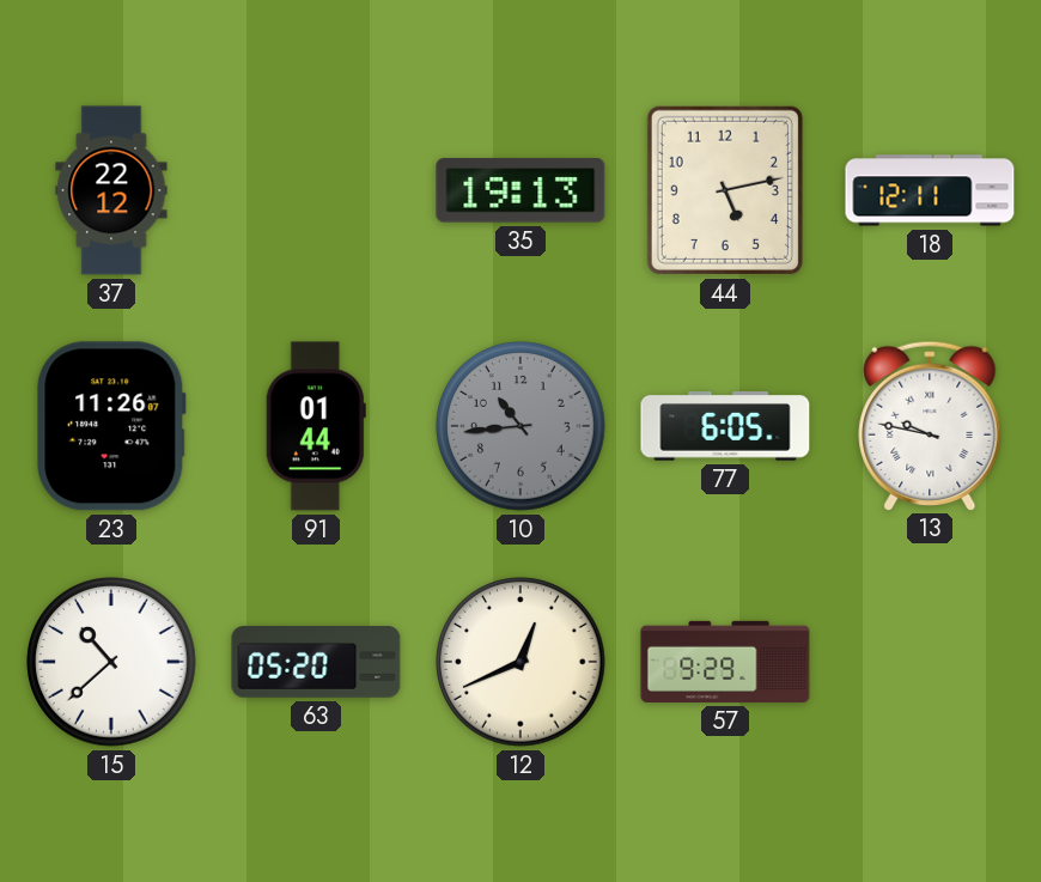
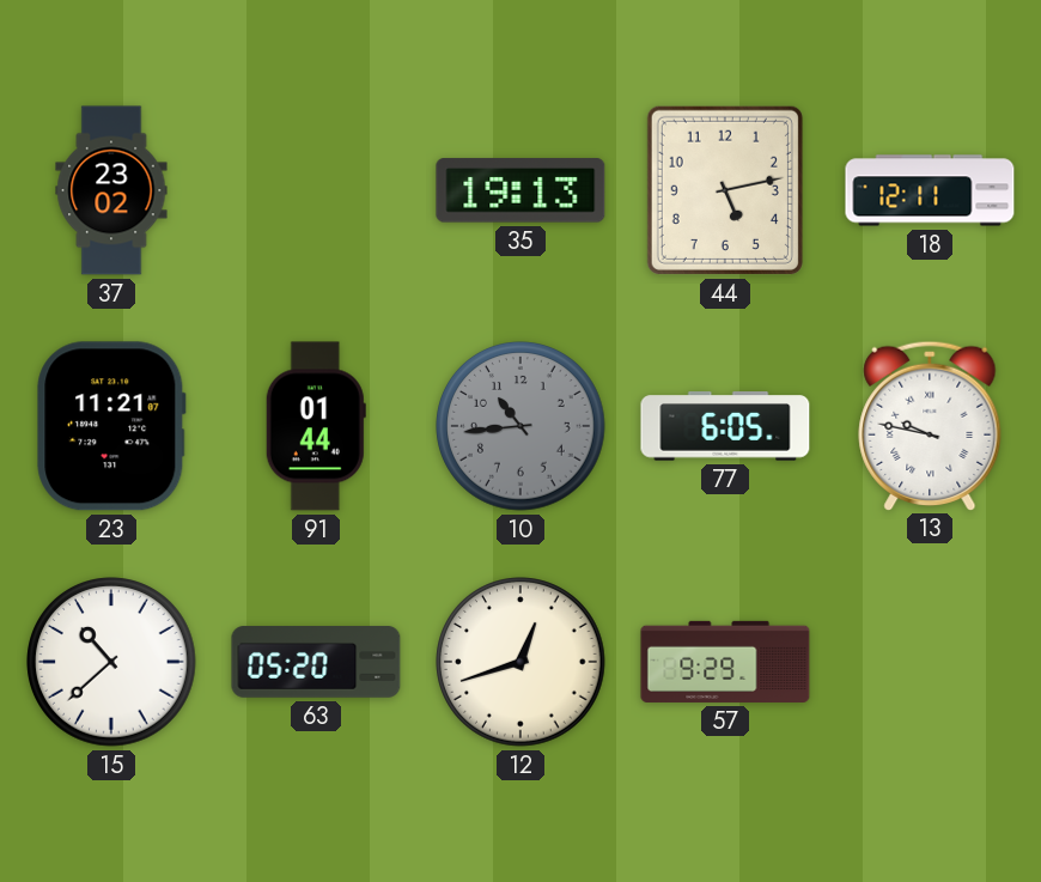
37: 22:12 -> 23:02
23: 11:26 -> 11:21
12: 12:41 -> 12:42
